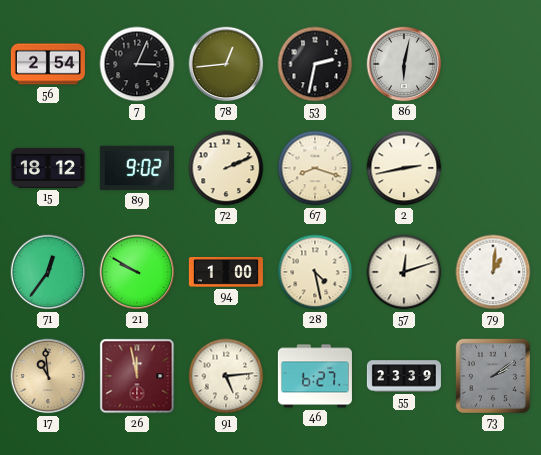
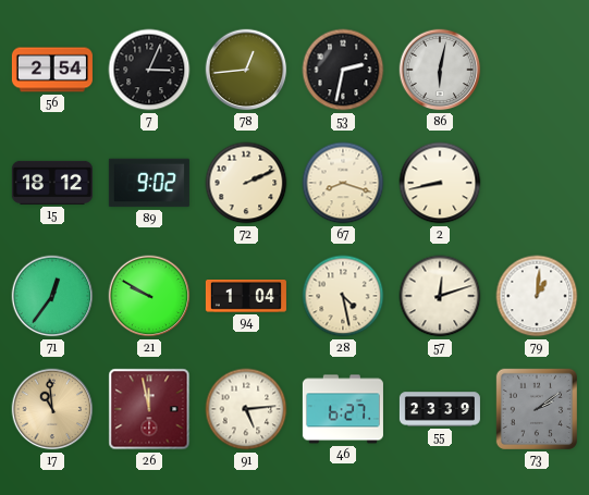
2: 2:43 -> 8:43
94: 1:00 -> 1:04
